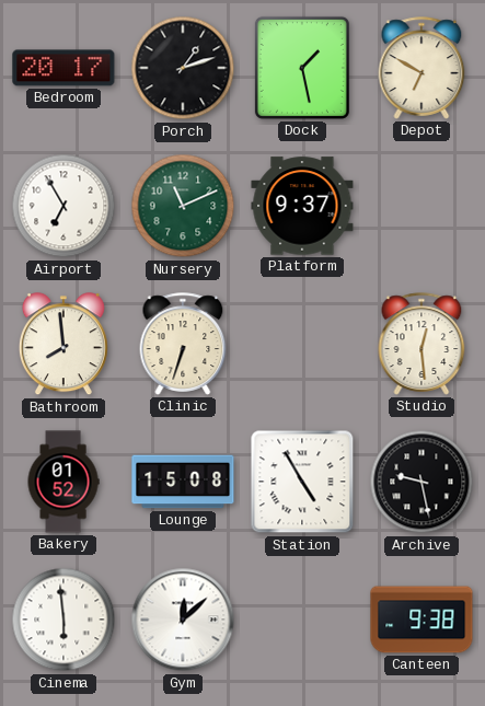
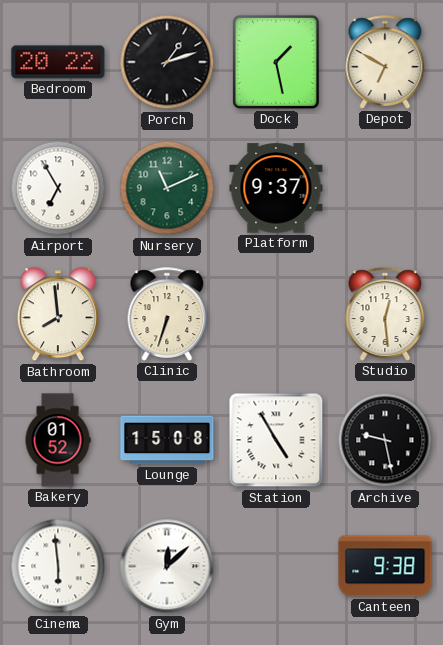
Bedroom: 20:17 -> 20:22
